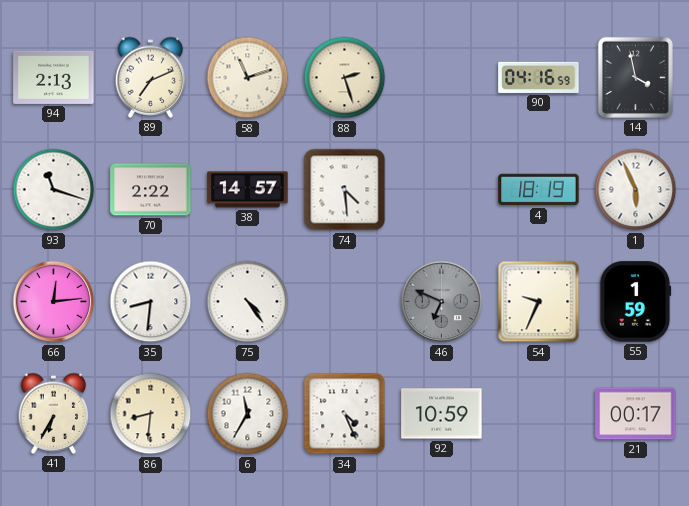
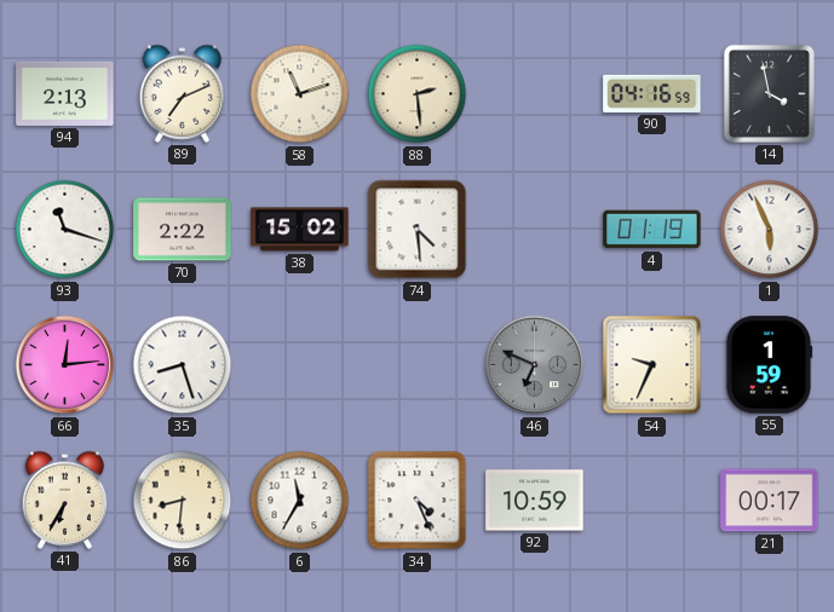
88: 2:27 -> 2:29
38: 14:57 -> 15:02
4: 18:19 -> 01:19
35: 8:31 -> 8:27
75: 4:24 -> none
